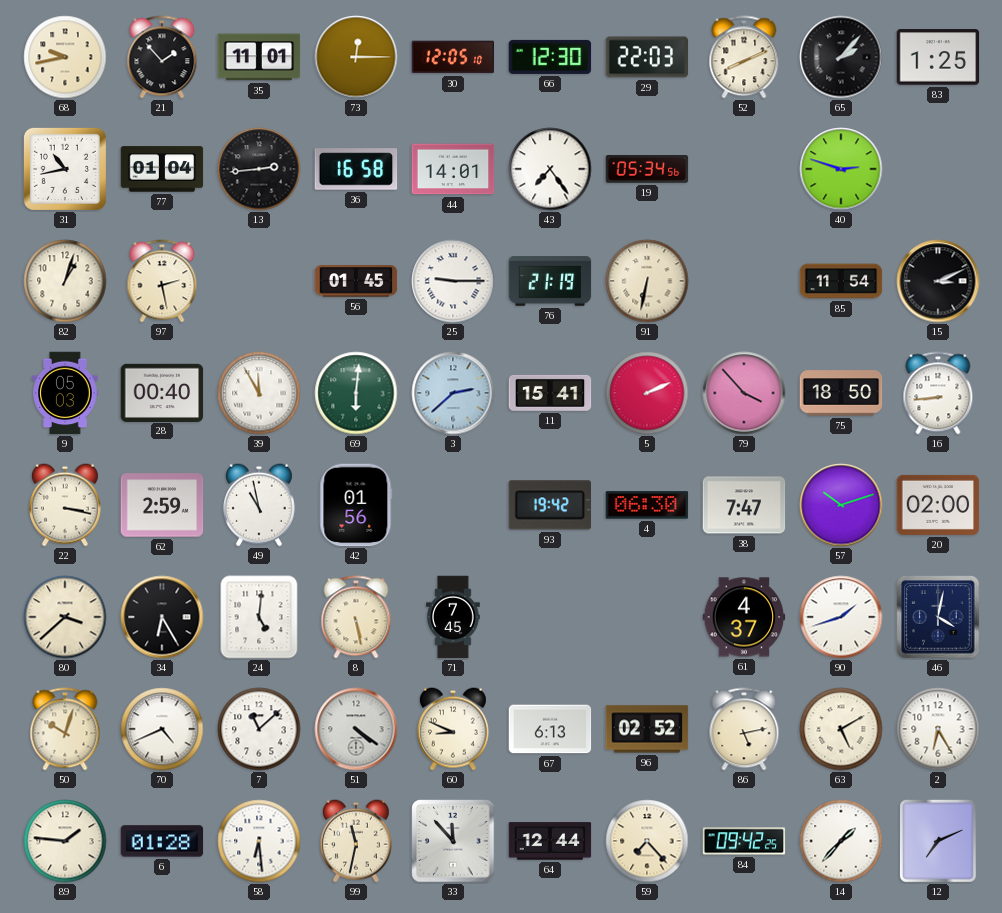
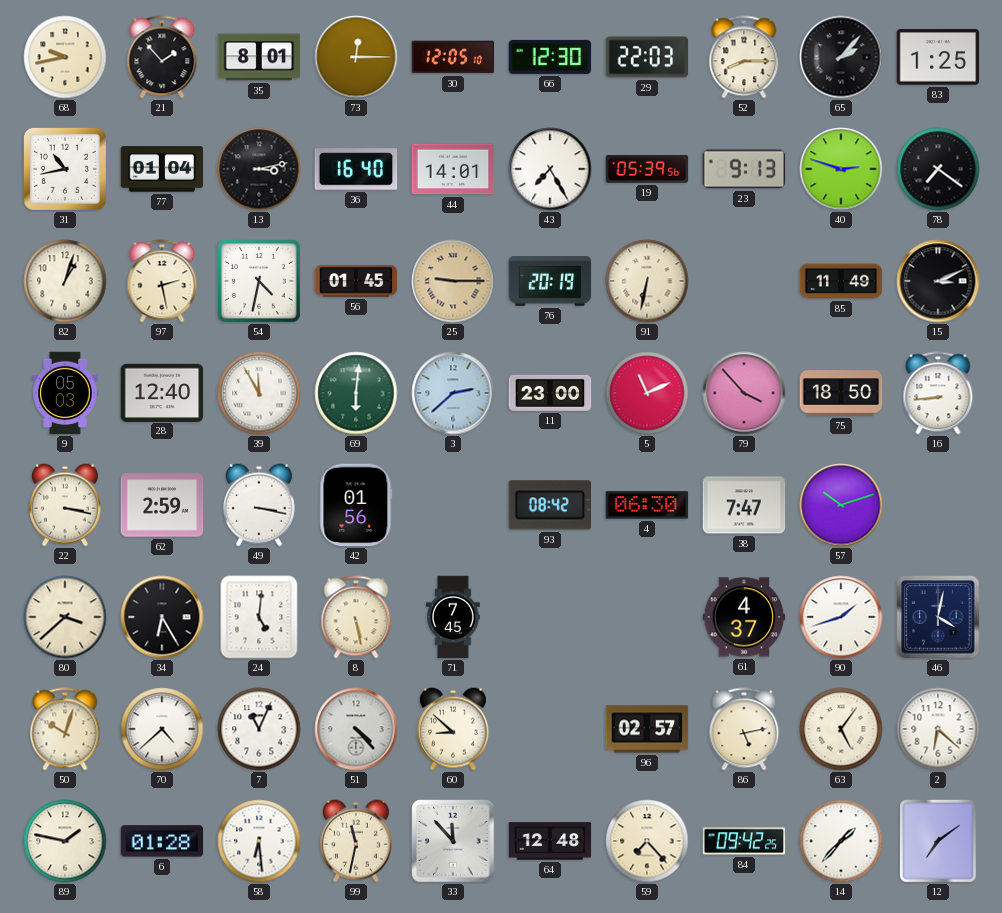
35: 11:01 -> 8:01
52: 8:11 -> 8:15
13: 2:44 -> 3:13
36: 16:58 -> 16:40
43: 7:24 -> 7:25
19: 05:34 -> 05:39
23: none -> 9:13
78: none -> 7:21
54: none -> 4:32
25 dial: white -> champagne
76: 21:19 -> 20:19
85: 11:54 -> 11:49
28: 00:40 -> 12:40
11: 15:41 -> 23:00
5: 2:11 -> 11:11
49: 10:58 -> 3:17
93: 19:42 -> 08:42
20: 02:00 -> none
70: 4:41 -> 4:38
7: 11:08 -> 11:04
51: 4:21 -> 4:23
60: 8:49 -> 8:52
67: 6:13 -> none
96: 02:52 -> 02:57
63: 5:10 -> 5:06
2: 6:25 -> 6:22
89: 1:46 -> 1:47
64: 12:44 -> 12:48
12: 7:11 -> 7:09
